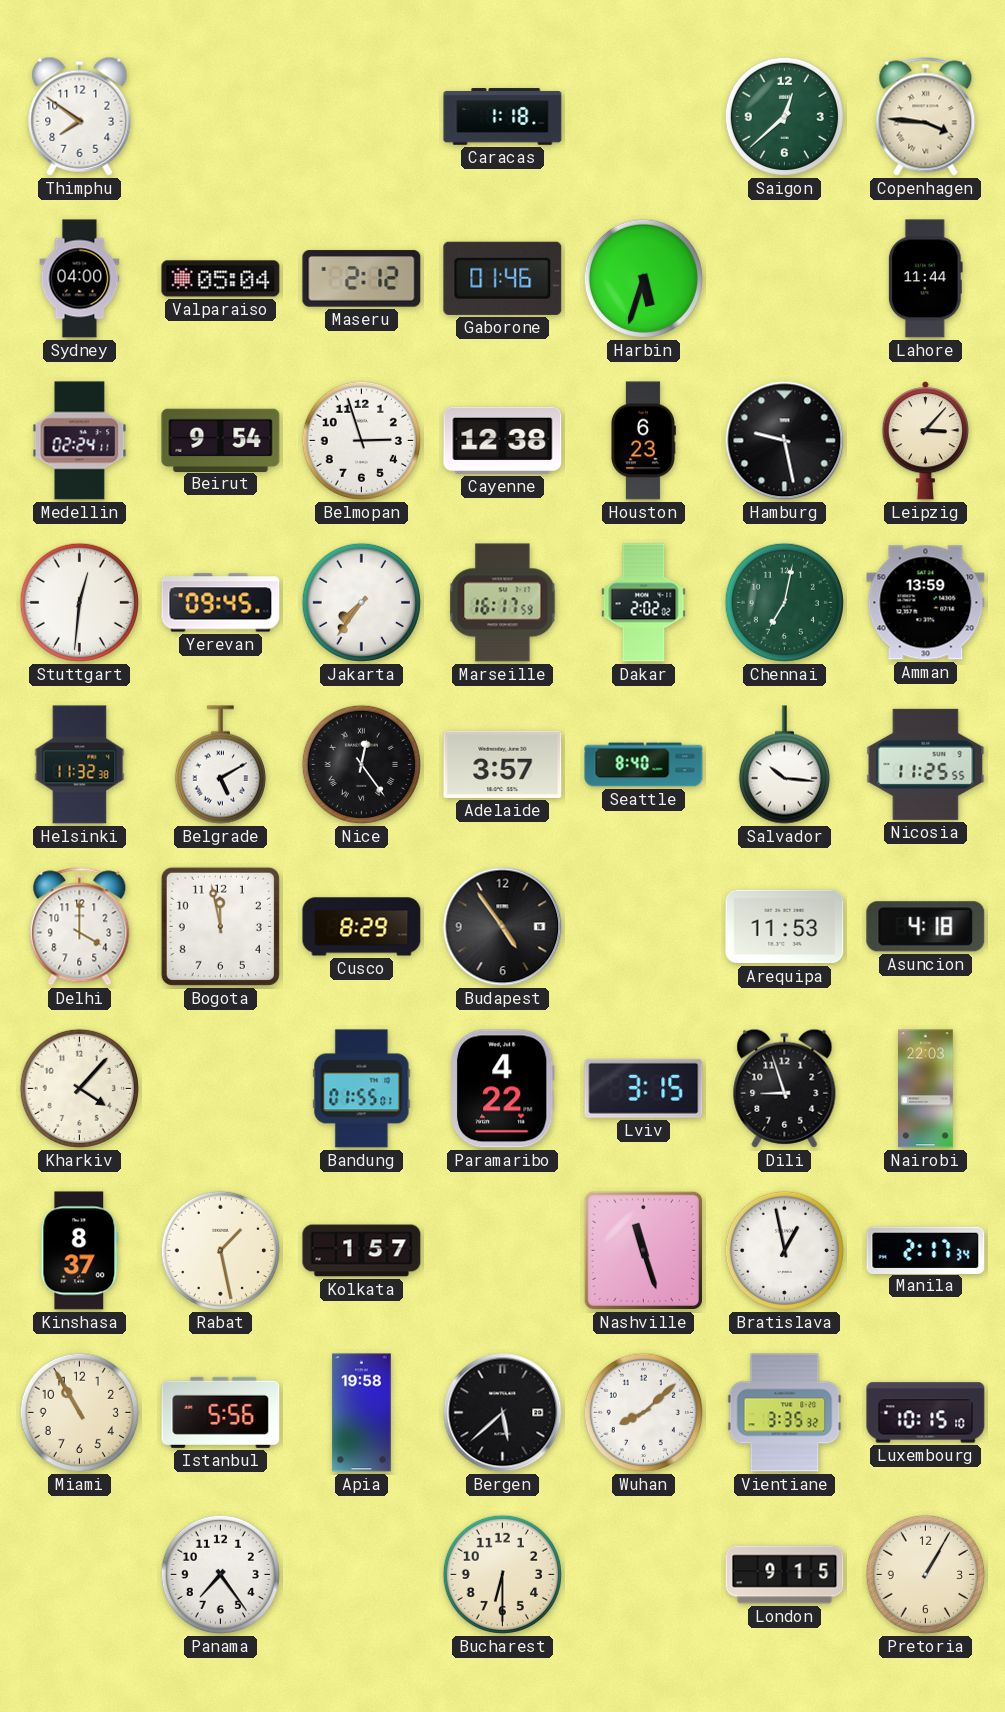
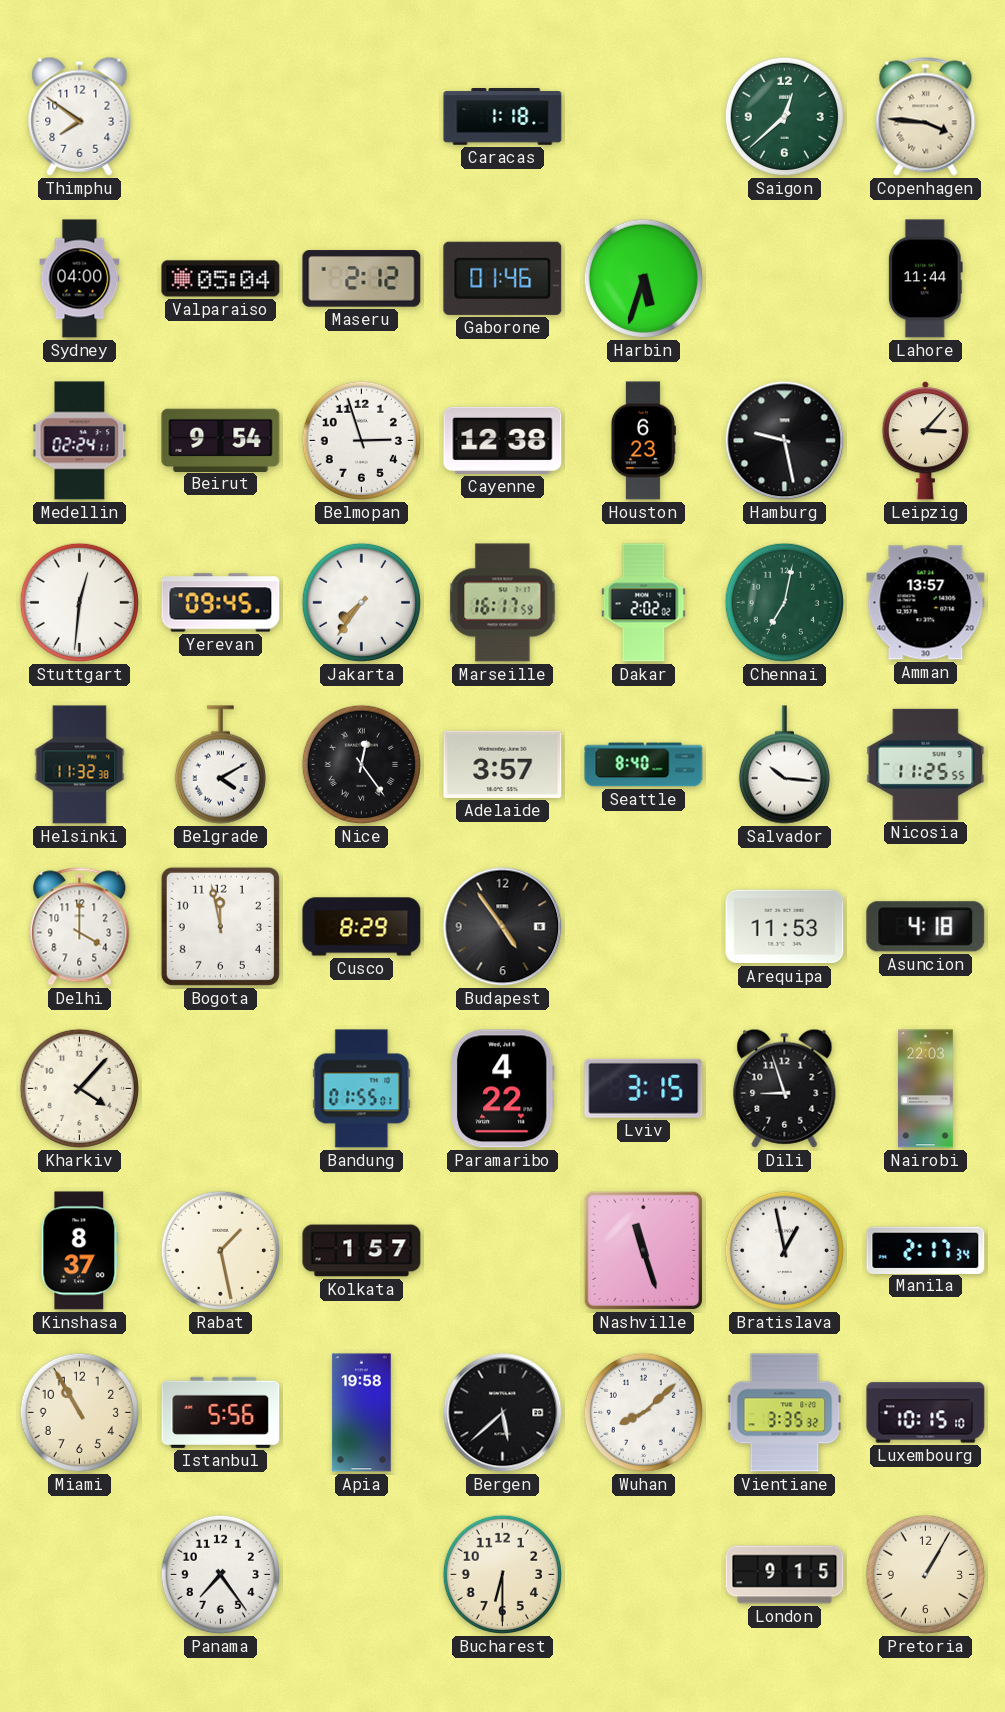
Amman: 13:59 -> 13:57
Belgrade: 5:10 -> 4:10
